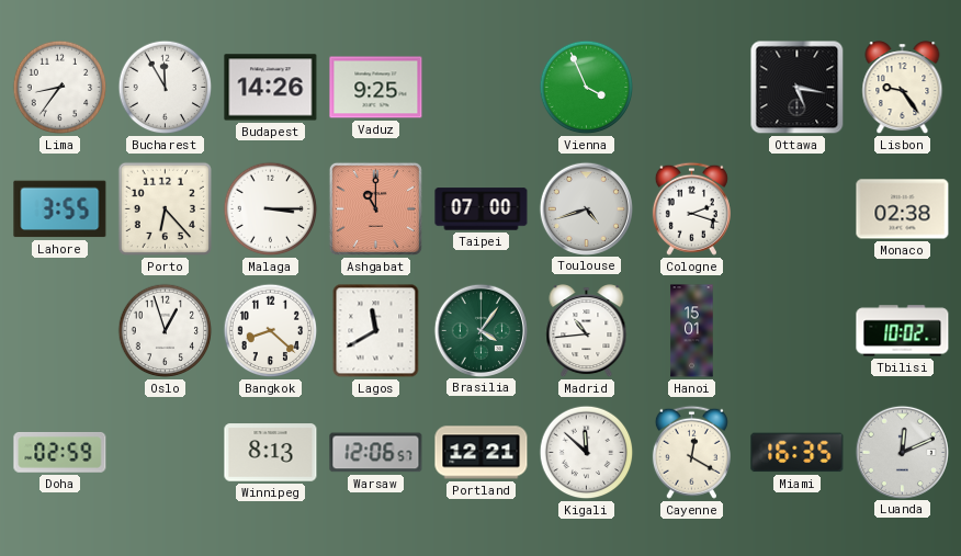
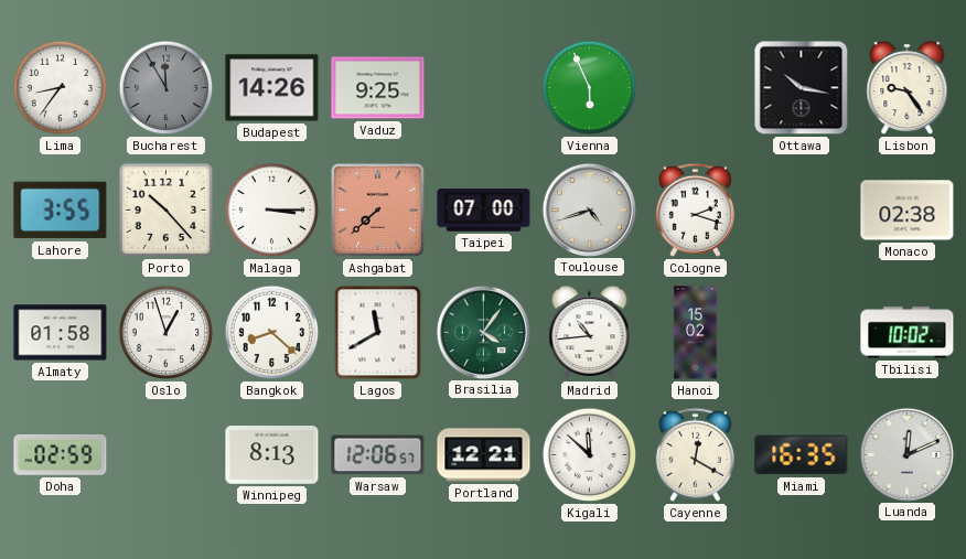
Bucharest dial: white -> grey
Vienna: 3:56 -> 5:56
Ottawa: 5:17 -> 10:17
Porto: 6:23 -> 10:23
Ashgabat: 11:00 -> 7:38
Almaty: none -> 01:58
Hanoi: 15:01 -> 15:02
